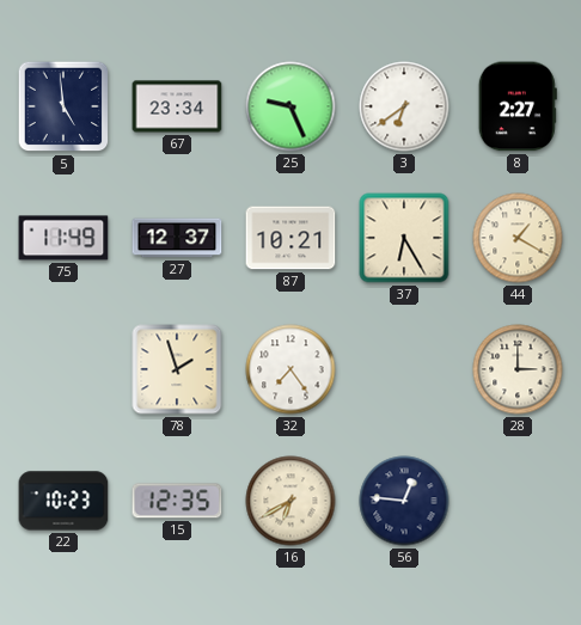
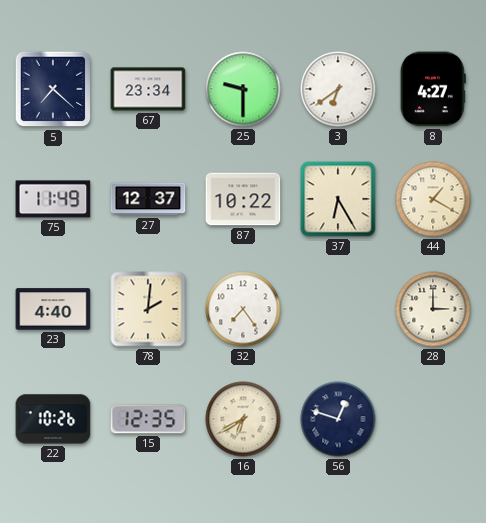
5: 4:59 -> 7:22
25: 9:26 -> 9:30
8: 2:27 -> 4:27
87: 10:21 -> 10:22
23: none -> 4:40
78: 1:57 -> 2:01
22: 10:23 -> 10:26
56: 12:46 -> 12:48
